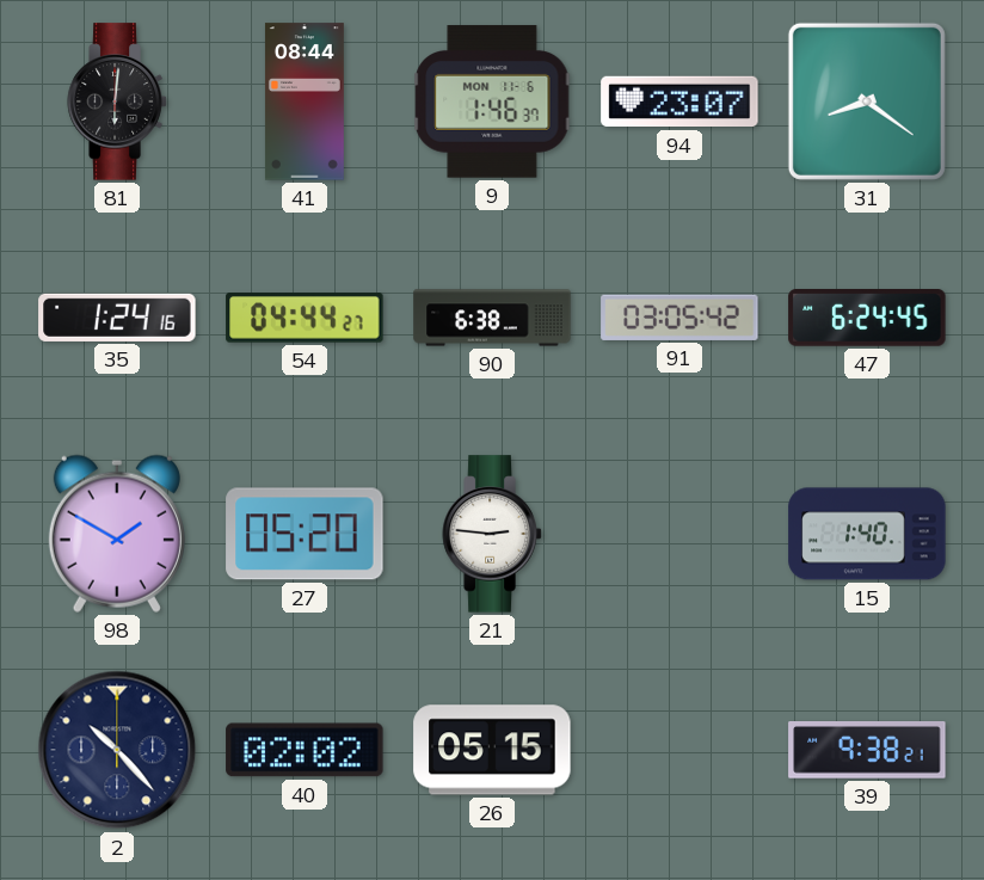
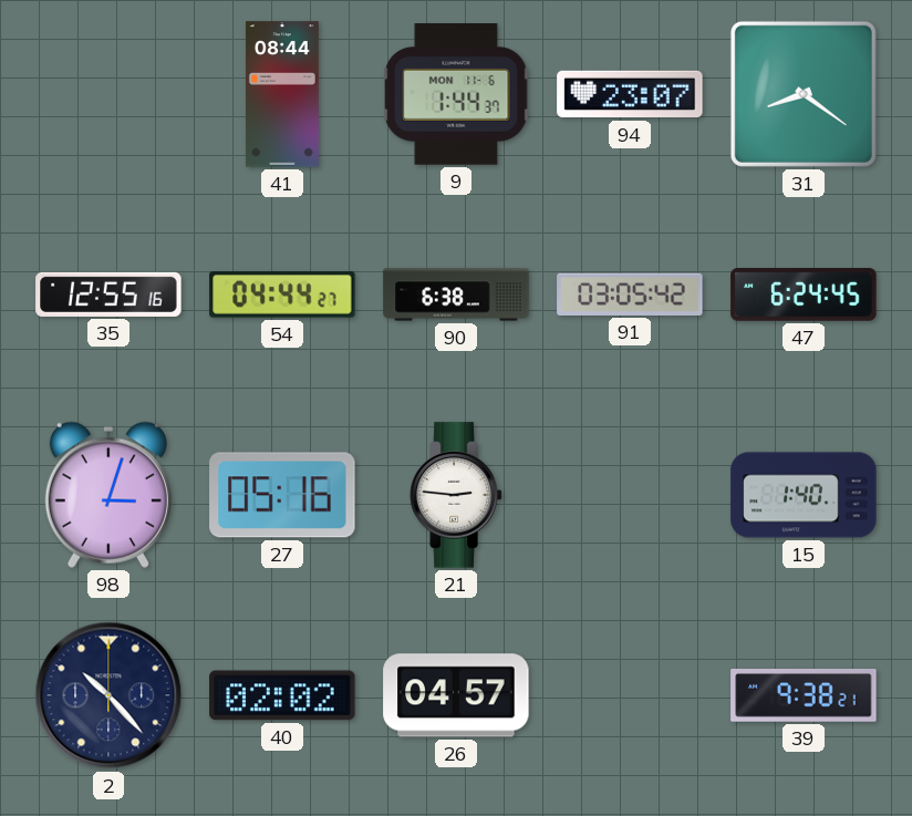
81: 6:01 -> none
9: 1:46 -> 1:44
35: 1:24 -> 12:55
98: 1:50 -> 3:03
27: 05:20 -> 05:16
26: 05:15 -> 04:57
